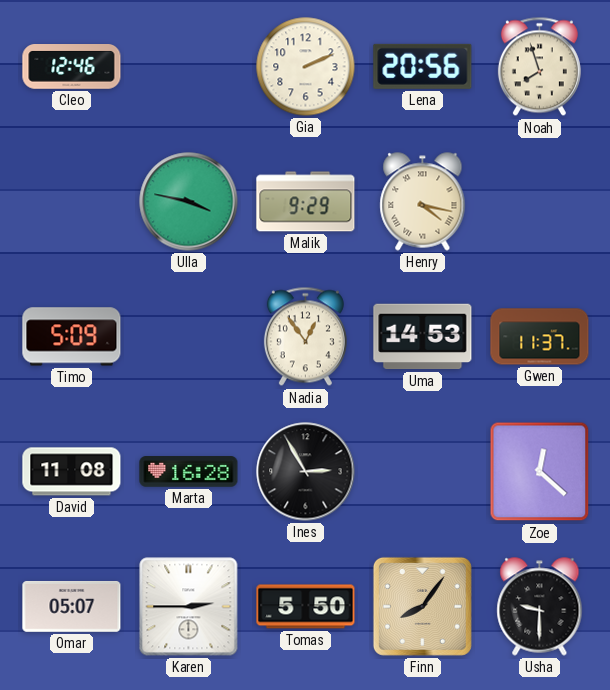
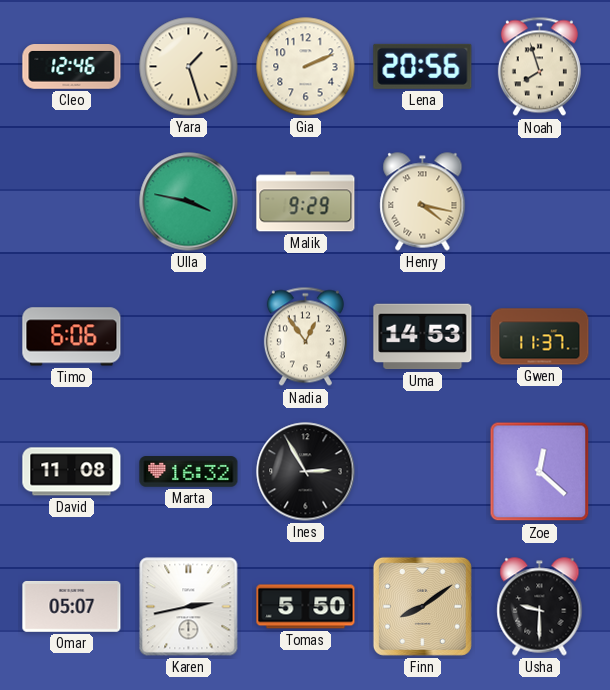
Yara: none -> 1:27
Timo: 5:09 -> 6:06
Marta: 16:28 -> 16:32
Karen: 2:45 -> 2:43
Finn: 8:06 -> 8:09
